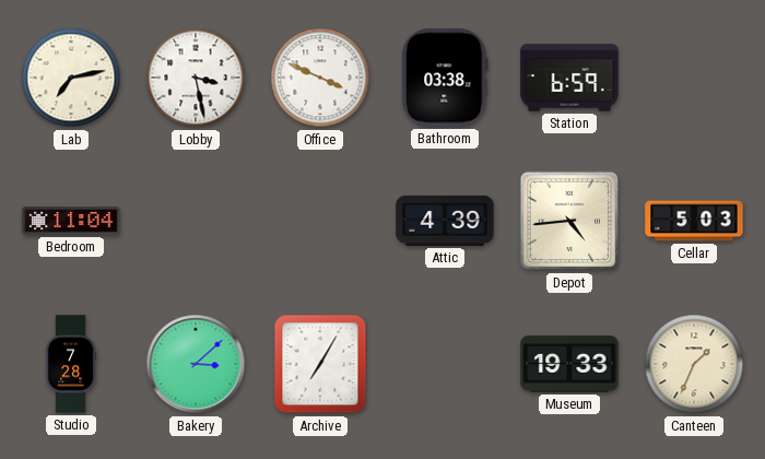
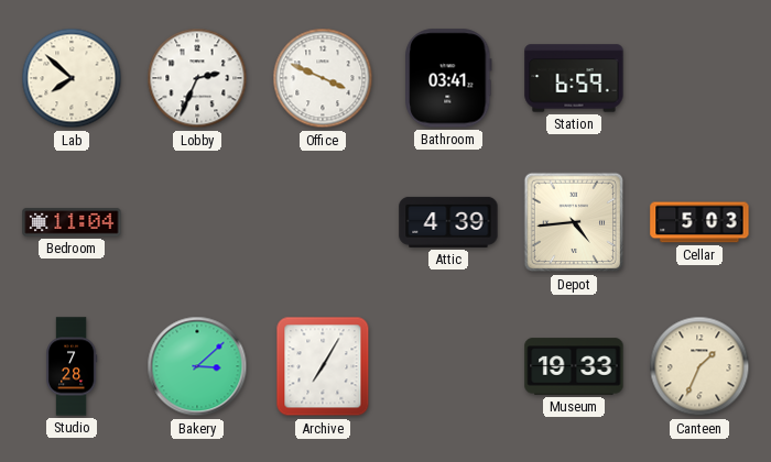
Lab: 7:13 -> 7:52
Lobby: 3:28 -> 2:34
Bathroom: 03:38 -> 03:41
